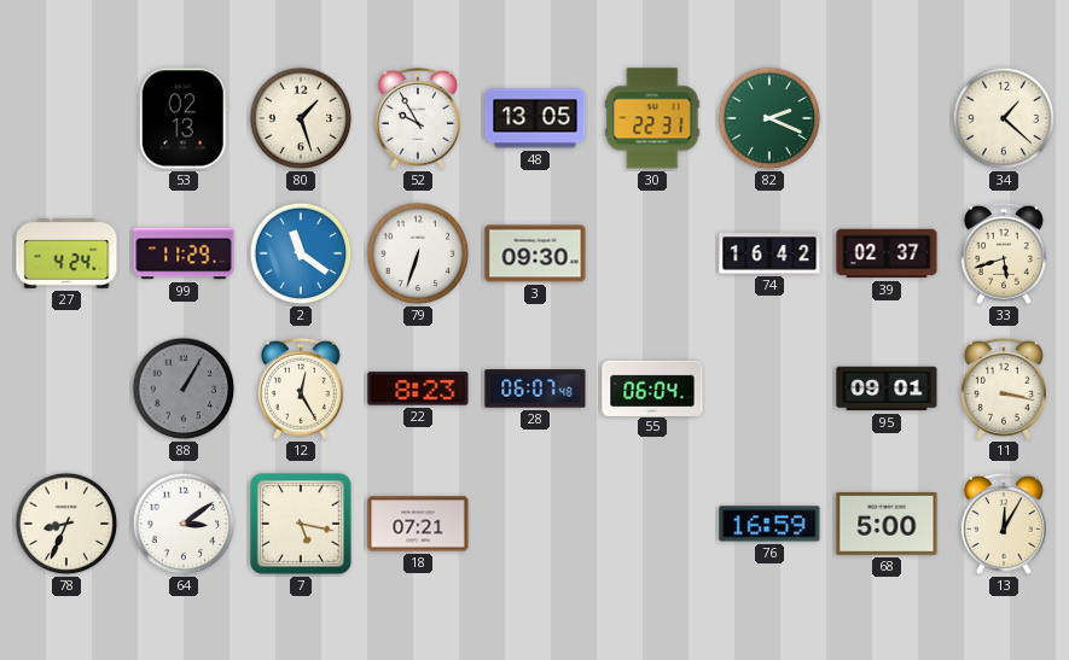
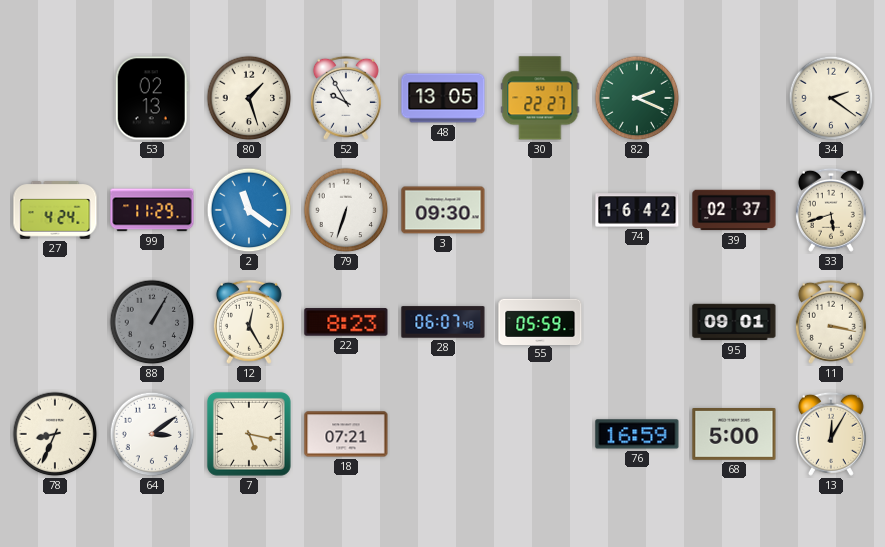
30: 22:31 -> 22:27
34: 1:22 -> 2:21
55: 06:04 -> 05:59
